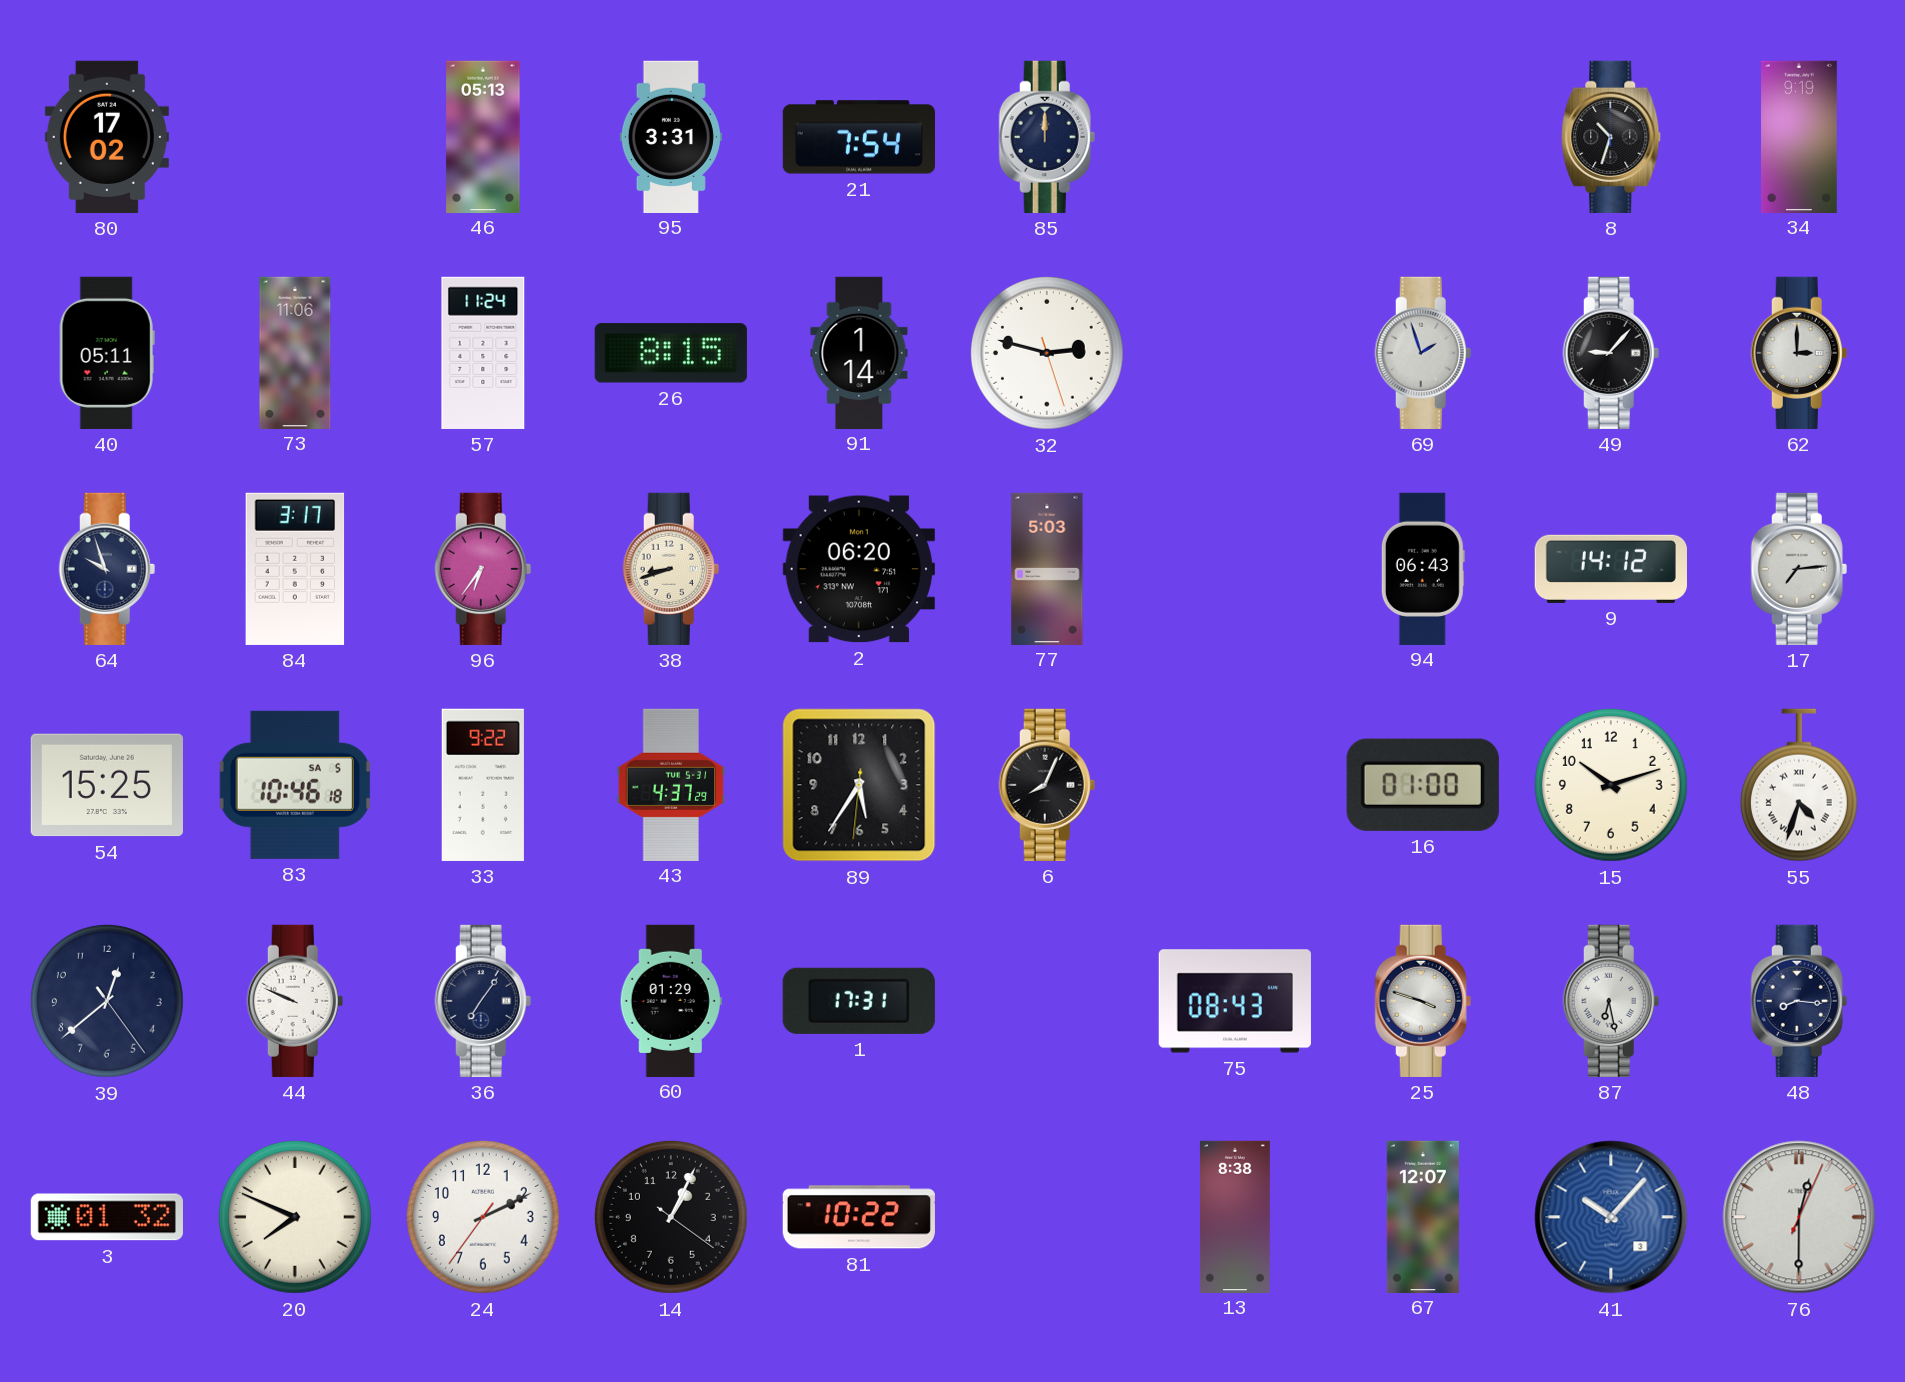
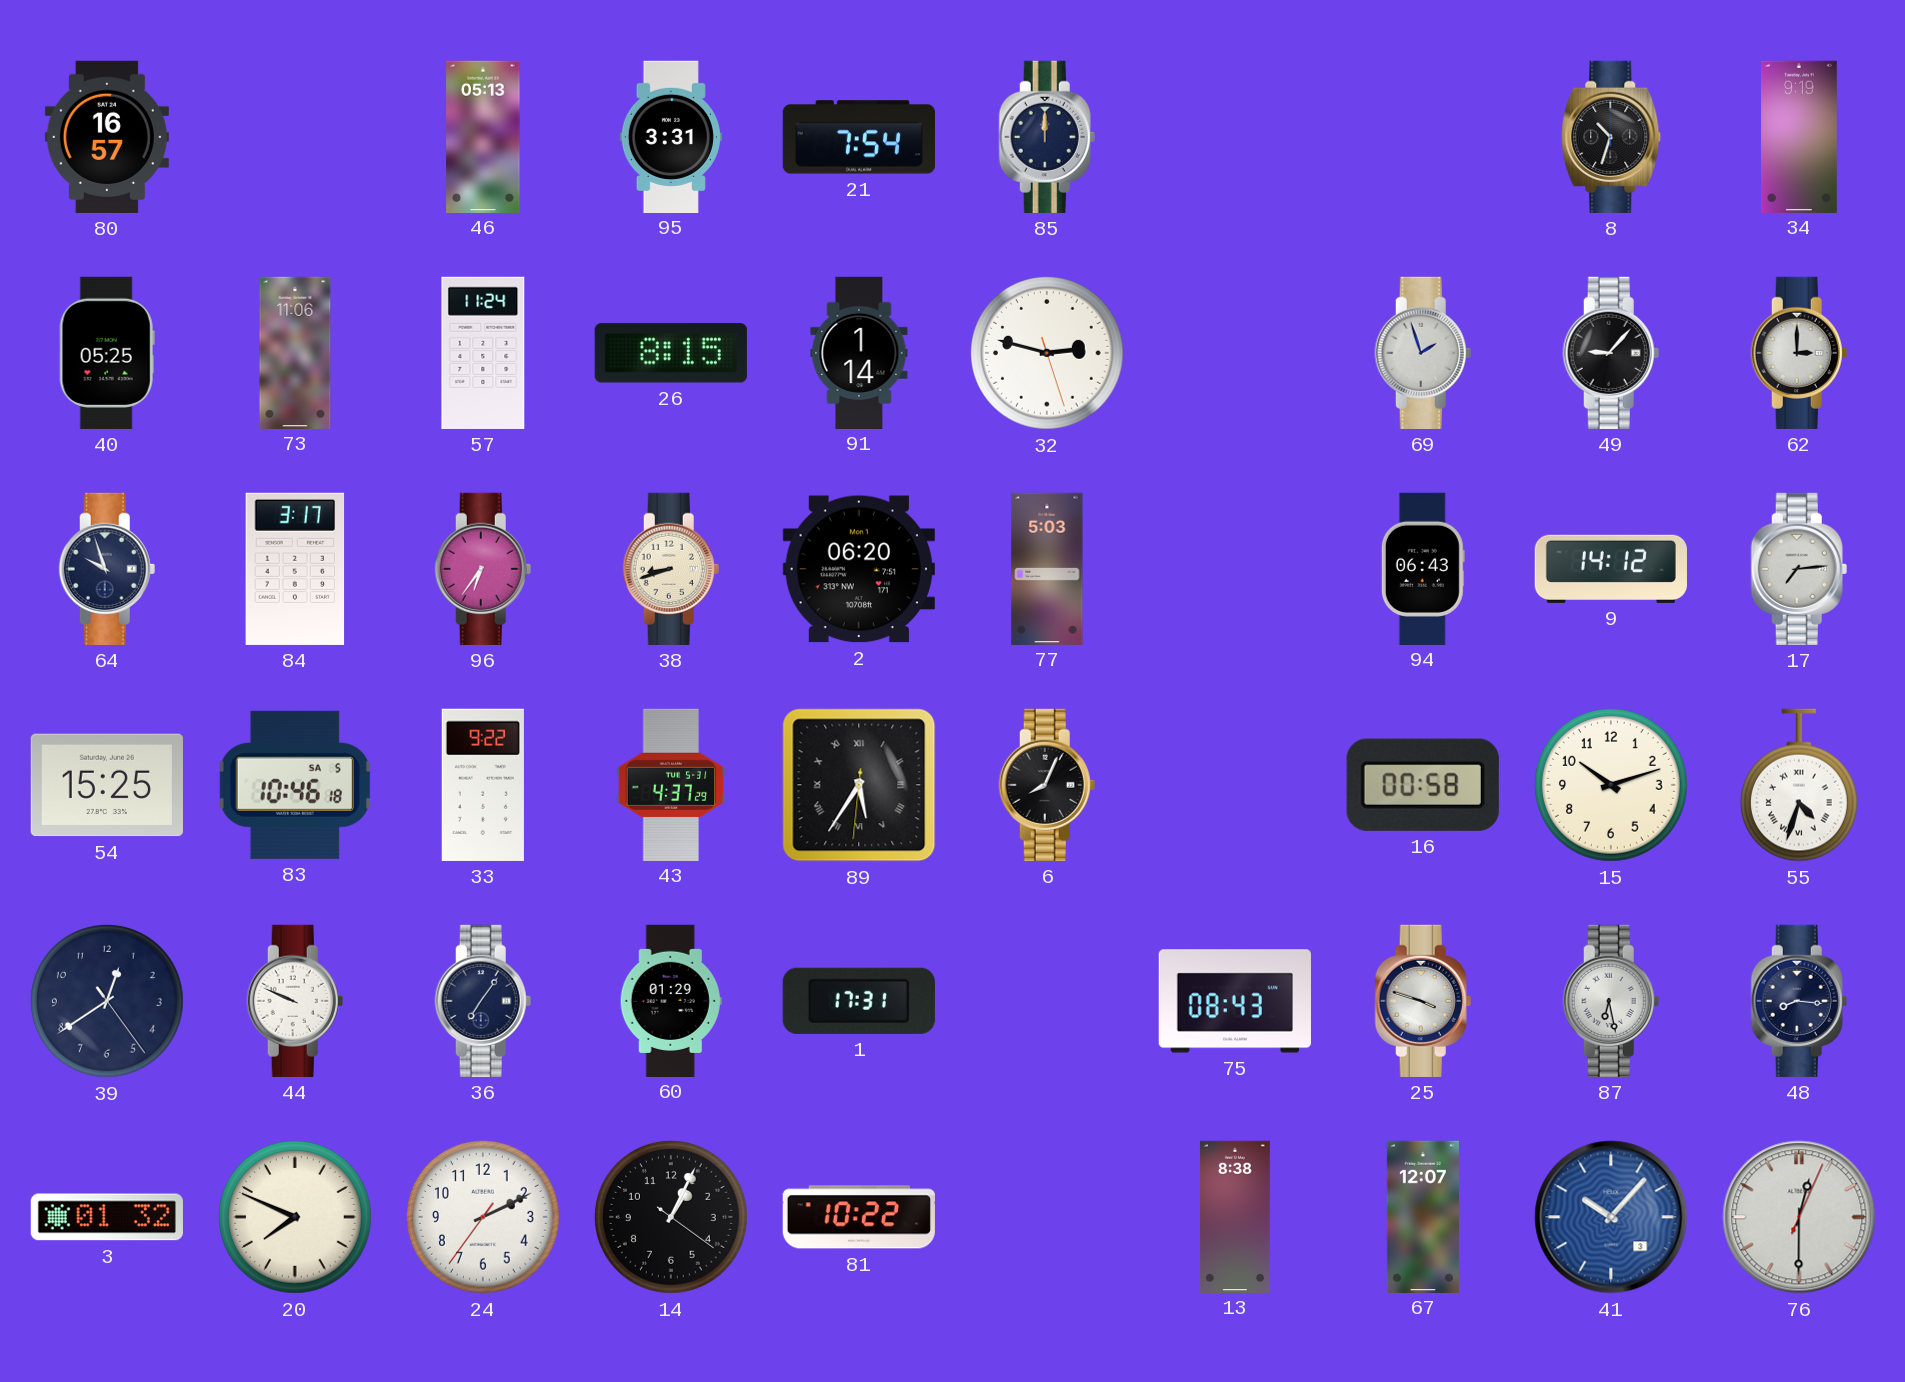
80: 17:02 -> 16:57
40: 05:11 -> 05:25
89 numerals: Arabic -> Roman
16: 01:00 -> 00:58
39: 12:38 -> 12:39
